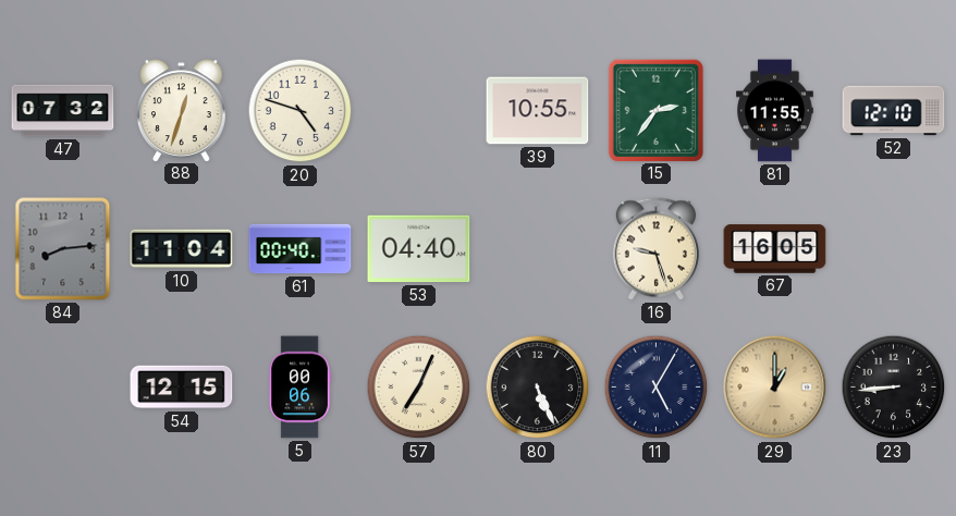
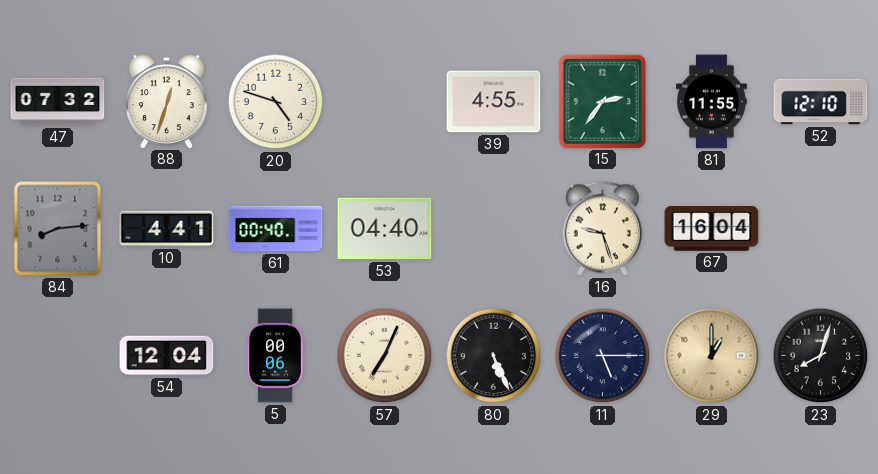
39: 10:55 -> 4:55
10: 11:04 -> 4:41
67: 16:05 -> 16:04
54: 12:15 -> 12:04
11: 5:05 -> 5:15
23: 8:44 -> 8:03
